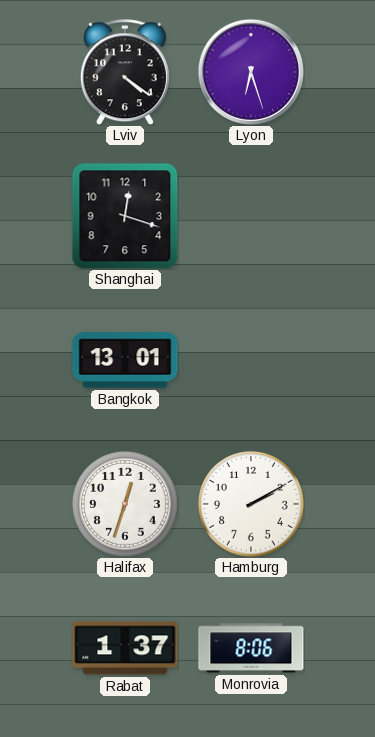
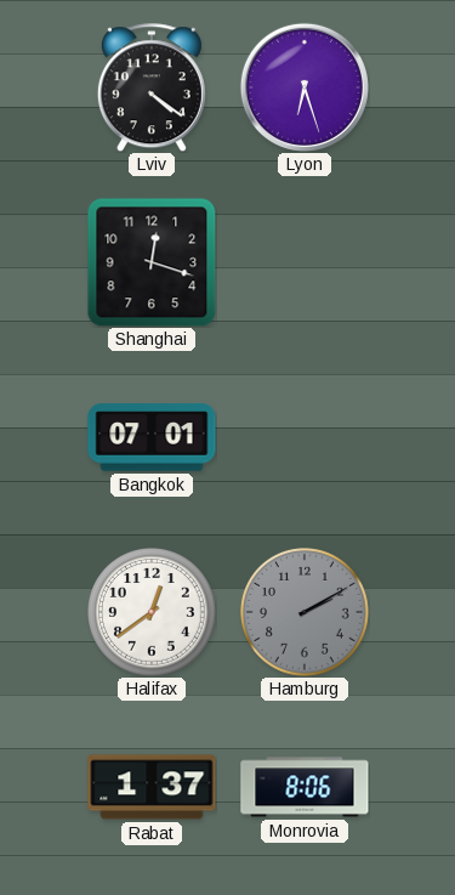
Bangkok: 13:01 -> 07:01
Halifax: 12:33 -> 12:39
Hamburg dial: white -> grey
